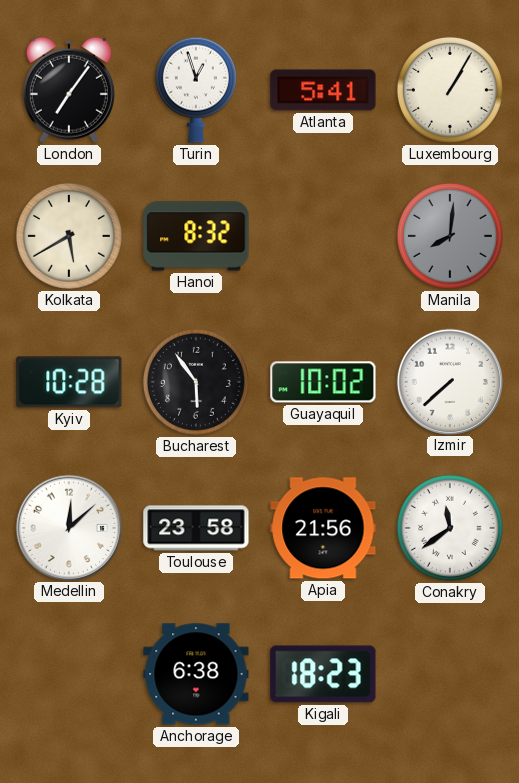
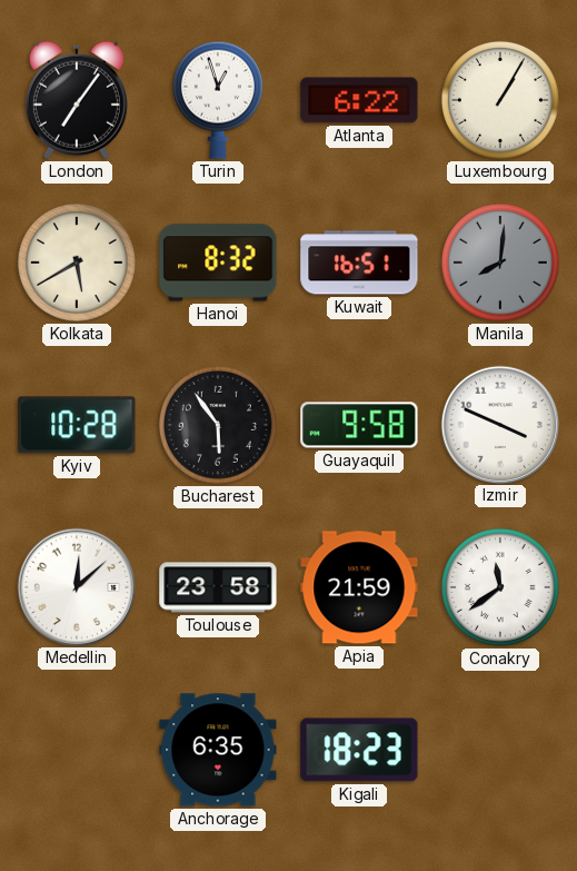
Atlanta: 5:41 -> 6:22
Kuwait: none -> 16:51
Guayaquil: 10:02 -> 9:58
Izmir: 7:38 -> 3:49
Apia: 21:56 -> 21:59
Anchorage: 6:38 -> 6:35
